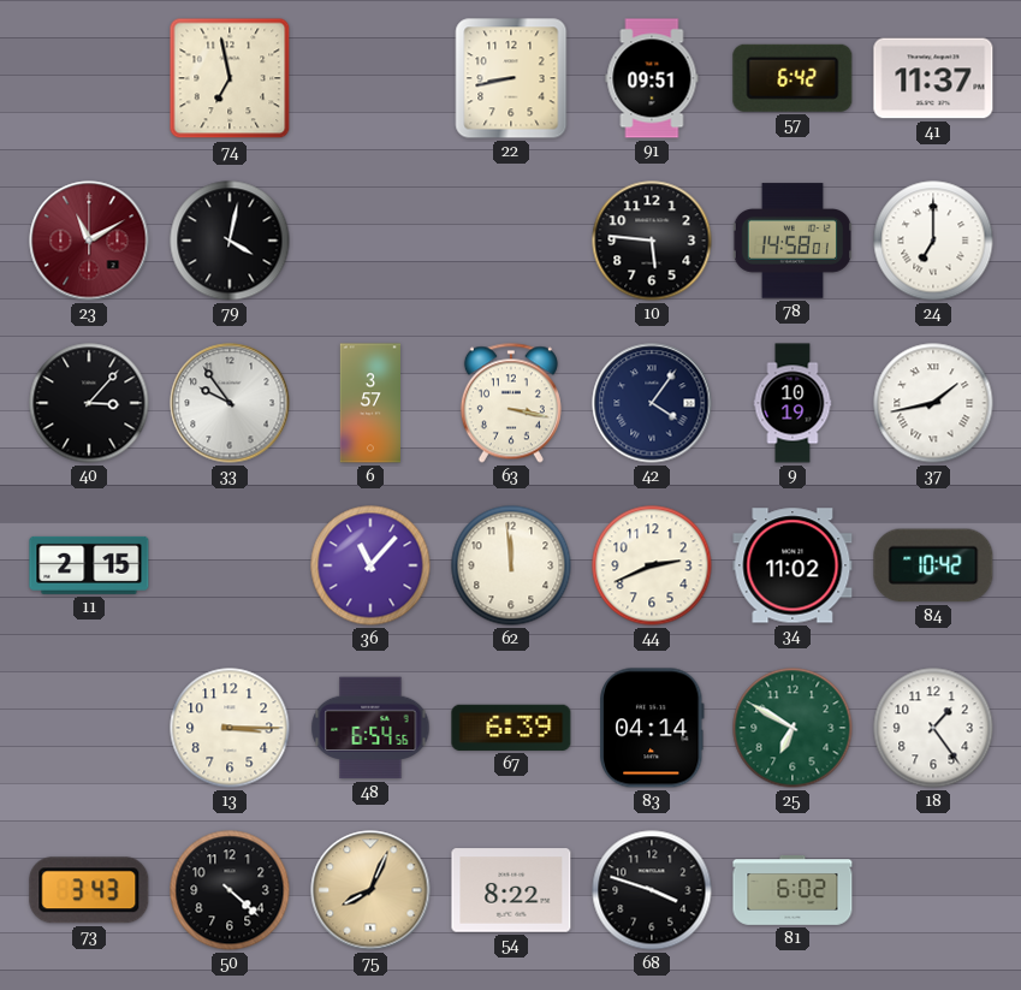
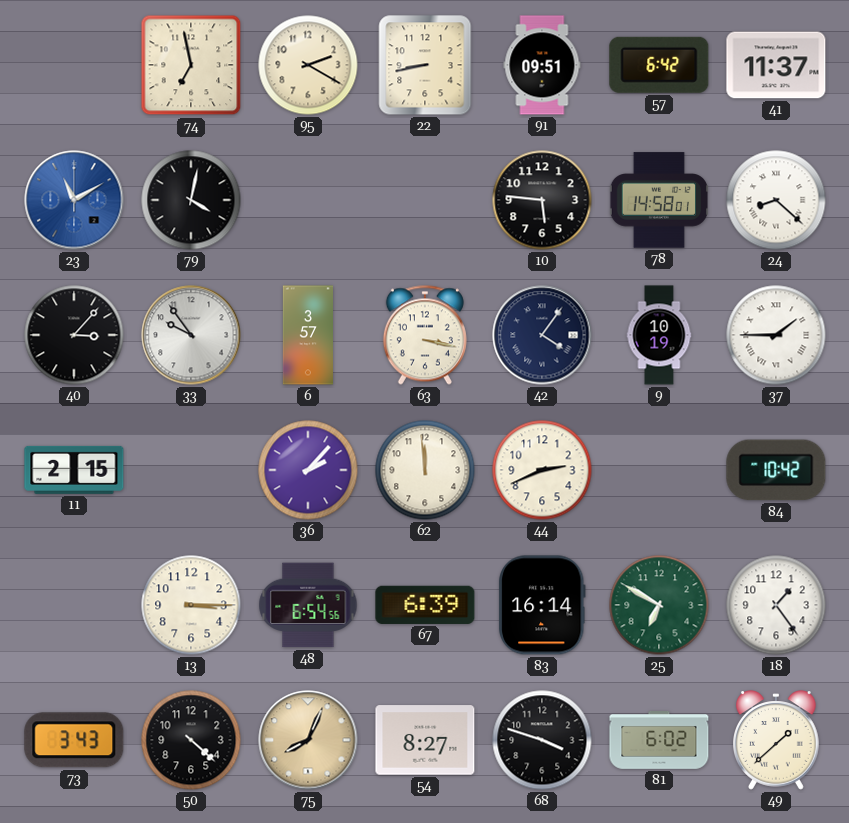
95: none -> 2:20
23 dial: burgundy -> blue
24: 7:00 -> 8:22
37: 1:43 -> 1:45
36: 11:07 -> 2:07
34: 11:02 -> none
83: 04:14 -> 16:14
54: 8:22 -> 8:27
49: none -> 1:38
